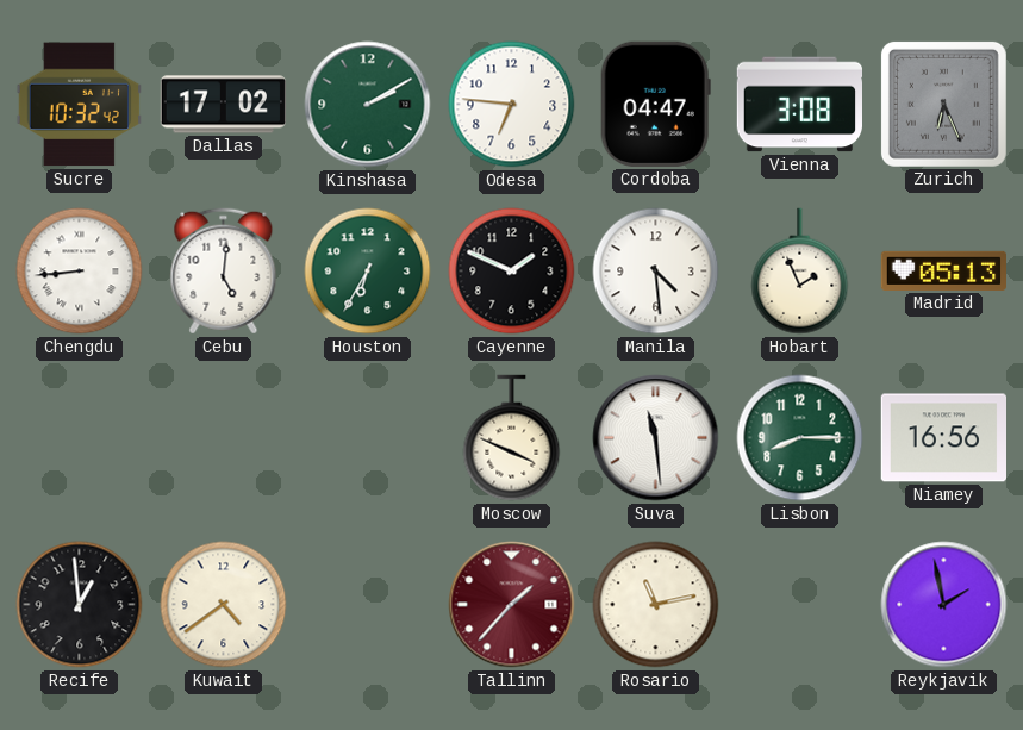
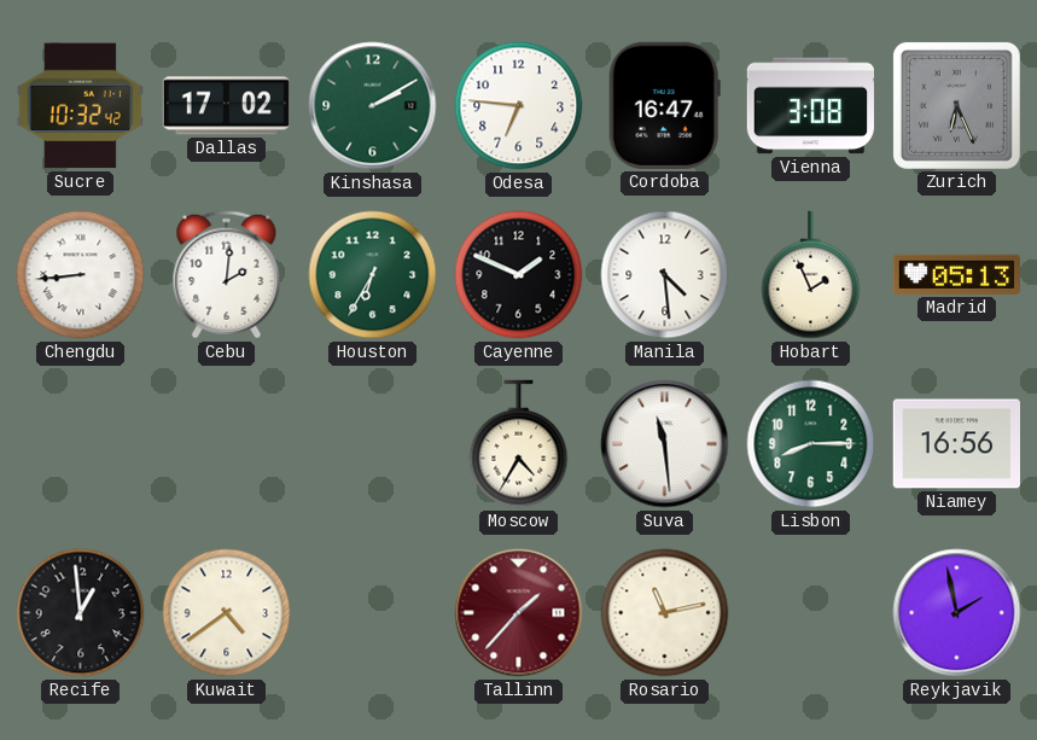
Cordoba: 04:47 -> 16:47
Cebu: 5:01 -> 2:01
Moscow: 3:49 -> 4:35
